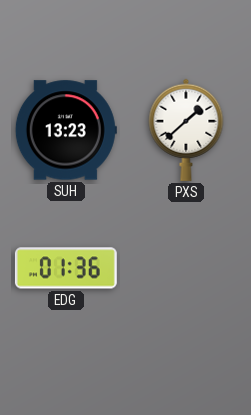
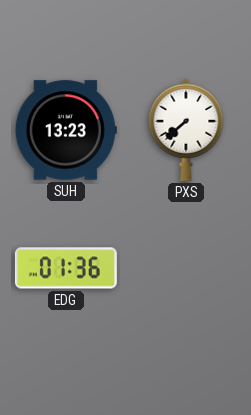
PXS: 1:38 -> 7:38
